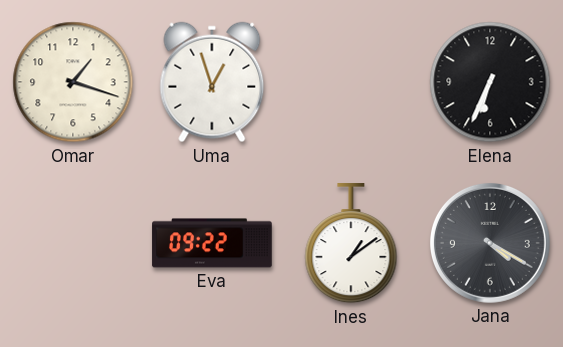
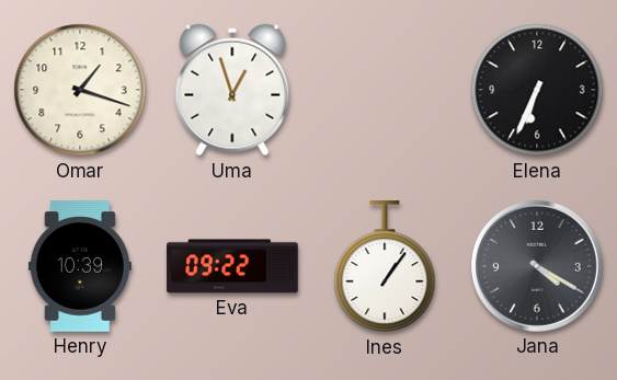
Henry: none -> 10:39
Ines: 1:09 -> 1:06
